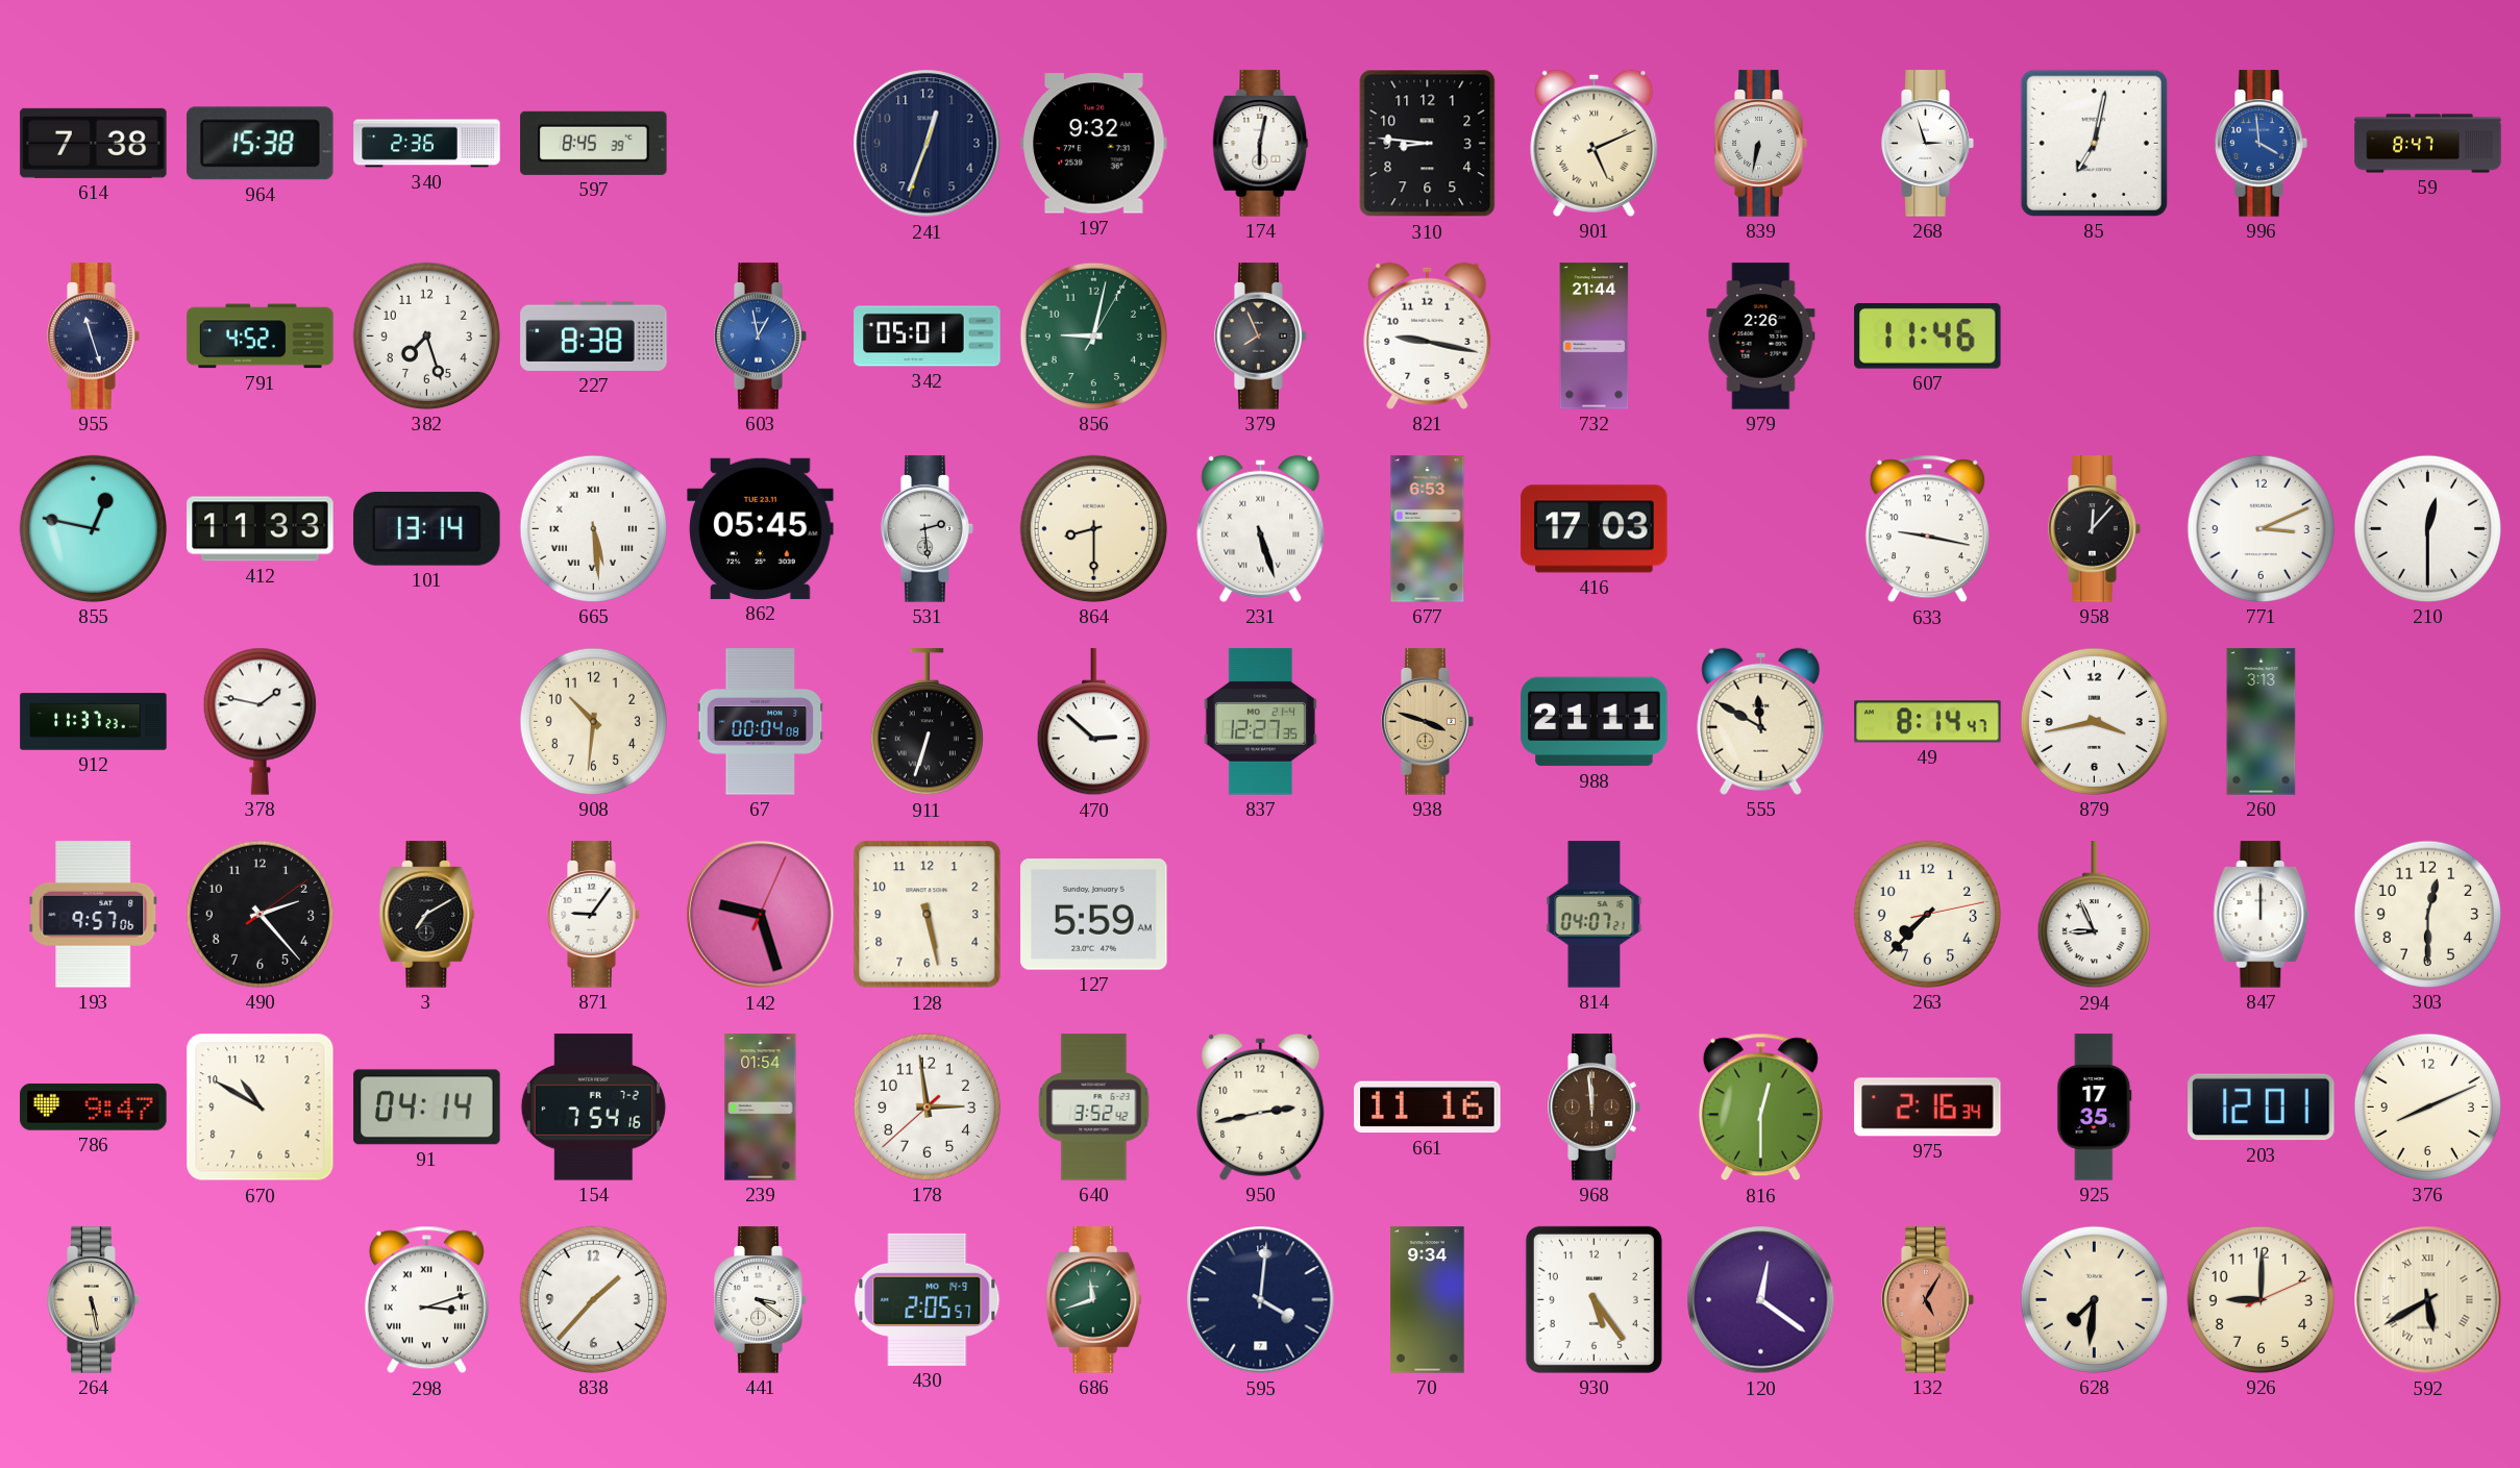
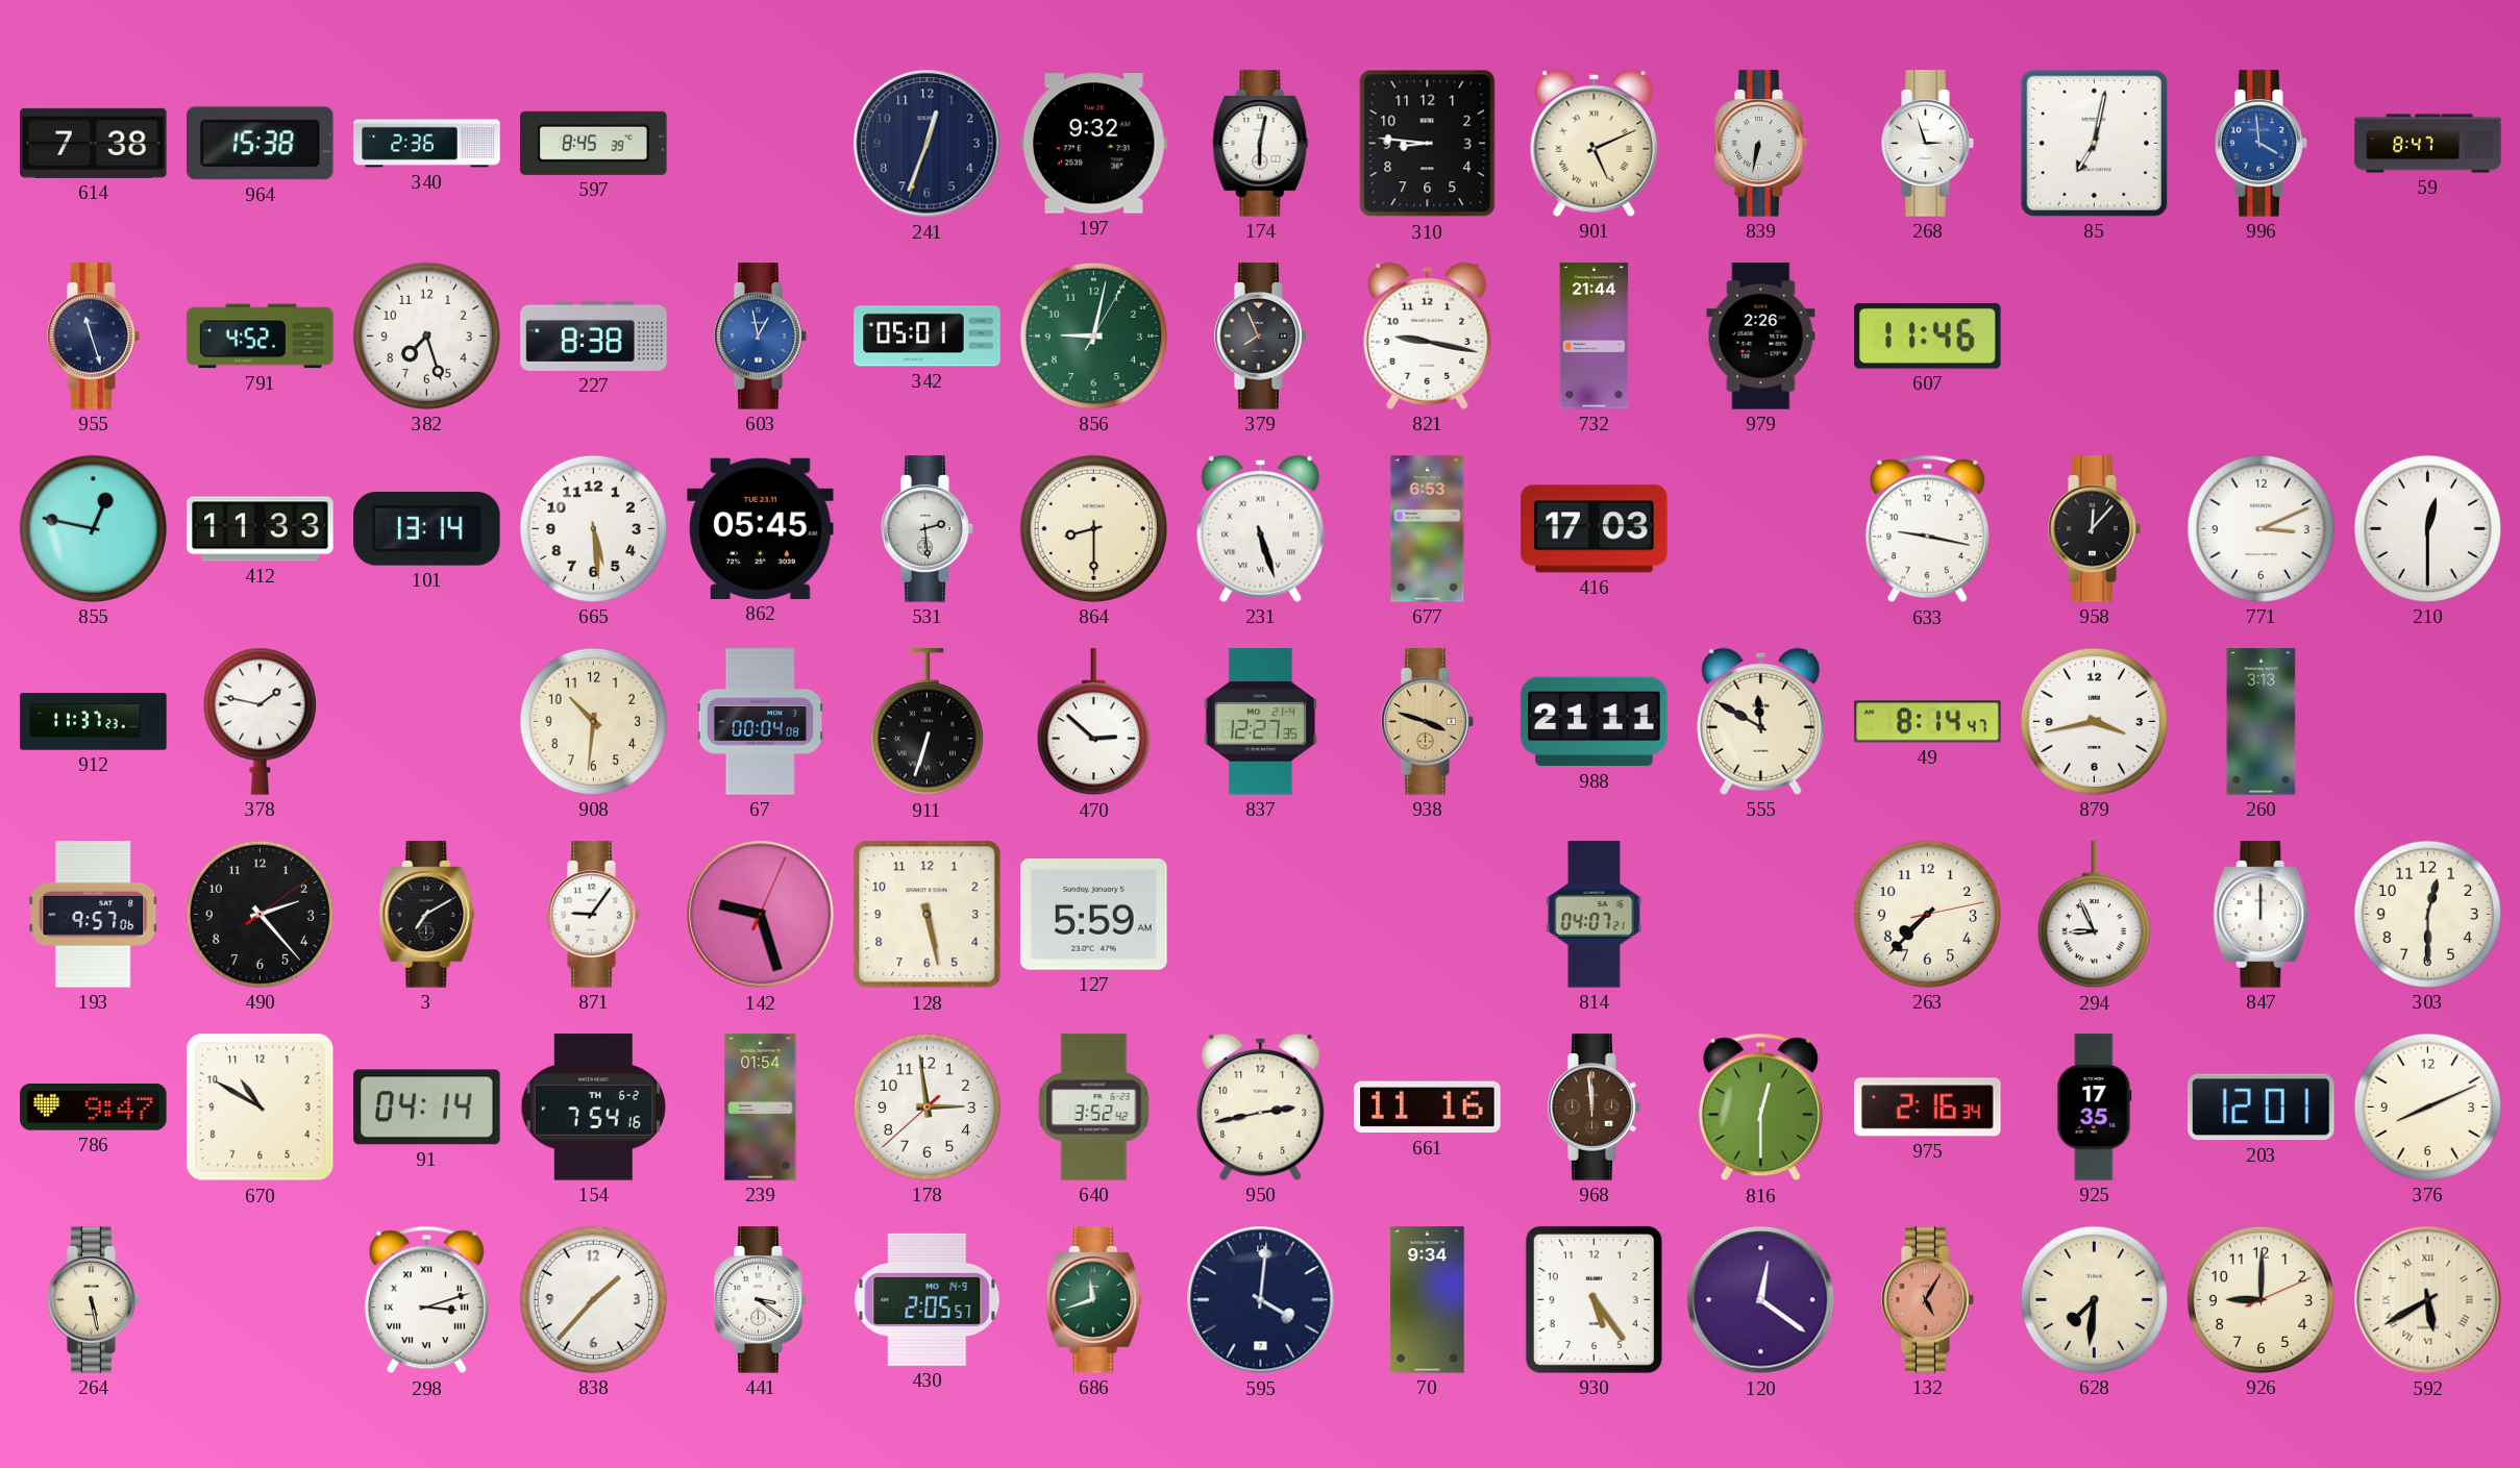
665 numerals: Roman -> Arabic
154 date: FR 7-2 -> TH 6-2
